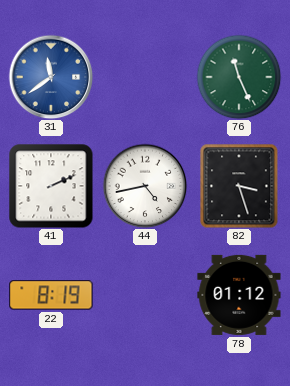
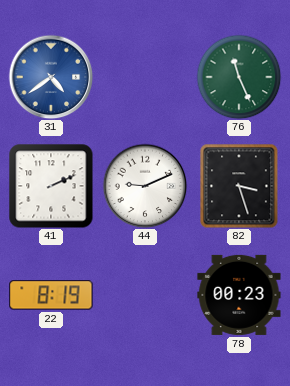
31: 11:39 -> 4:39
44: 4:43 -> 9:11
78: 01:12 -> 00:23
